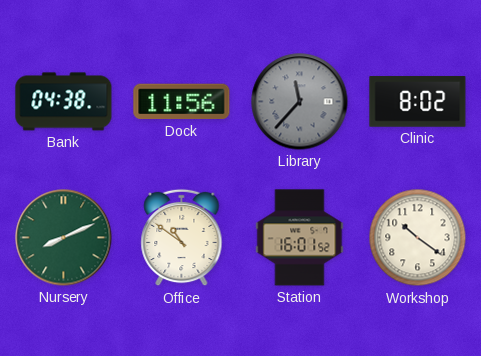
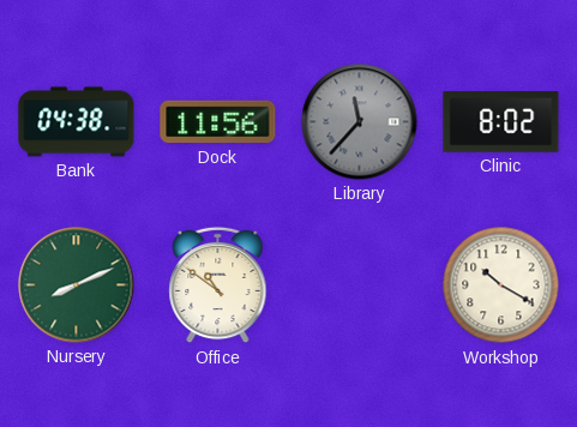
Station: 16:01 -> none
Workshop: 10:21 -> 10:20
